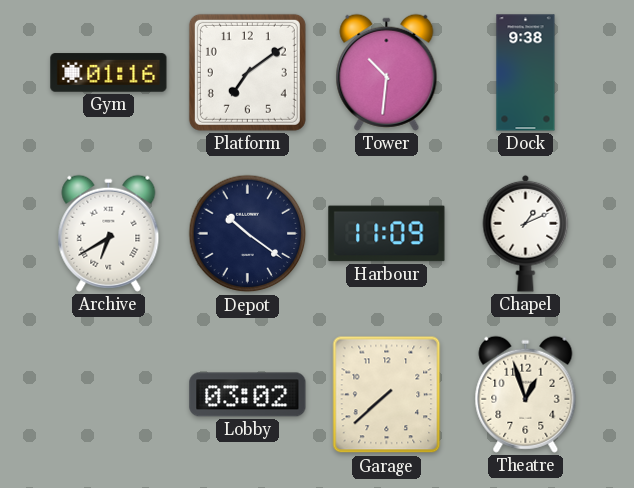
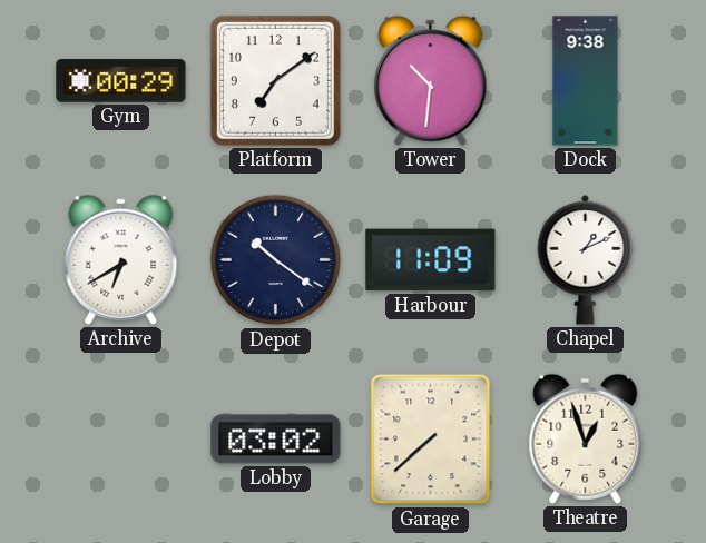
Gym: 01:16 -> 00:29
